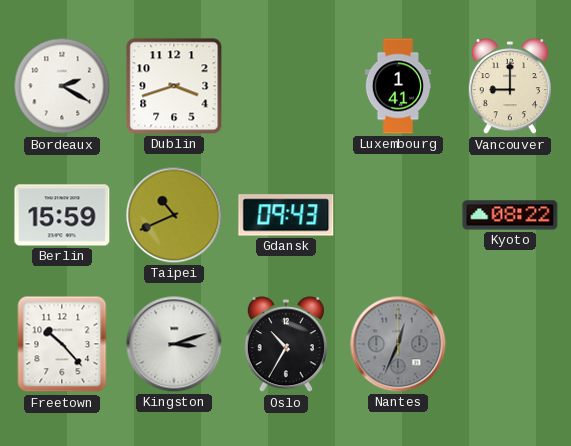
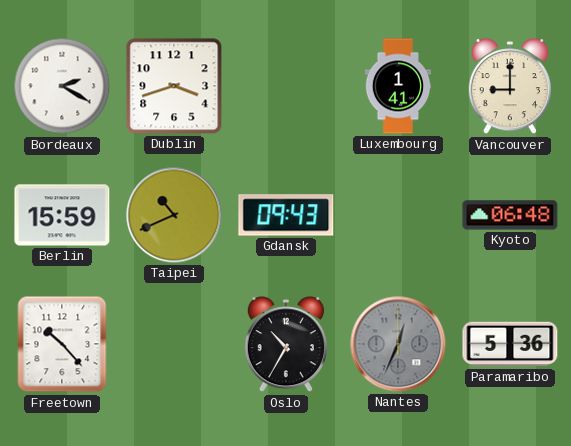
Kyoto: 08:22 -> 06:48
Kingston: 3:12 -> none
Paramaribo: none -> 5:36
